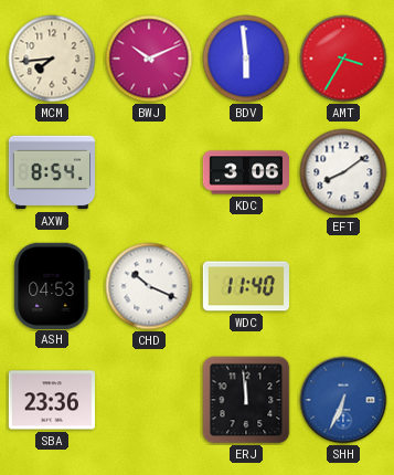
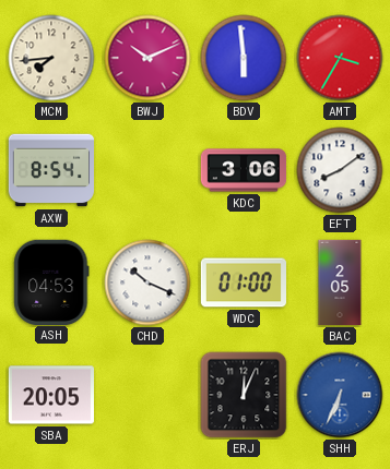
WDC: 11:40 -> 01:00
BAC: none -> 2:05
SBA: 23:36 -> 20:05
ERJ: 11:59 -> 12:04
